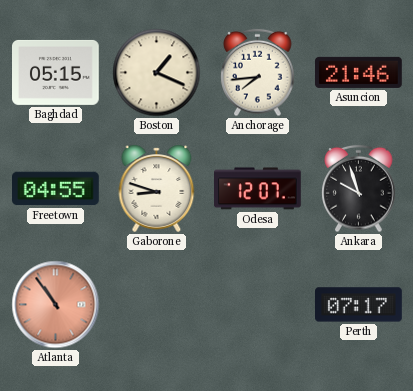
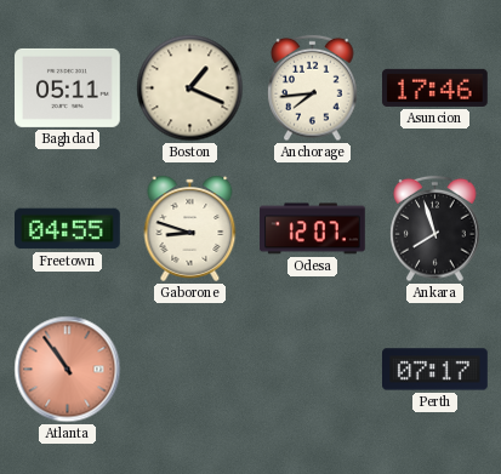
Baghdad: 05:15 -> 05:11
Asuncion: 21:46 -> 17:46
Ankara: 9:57 -> 7:57
